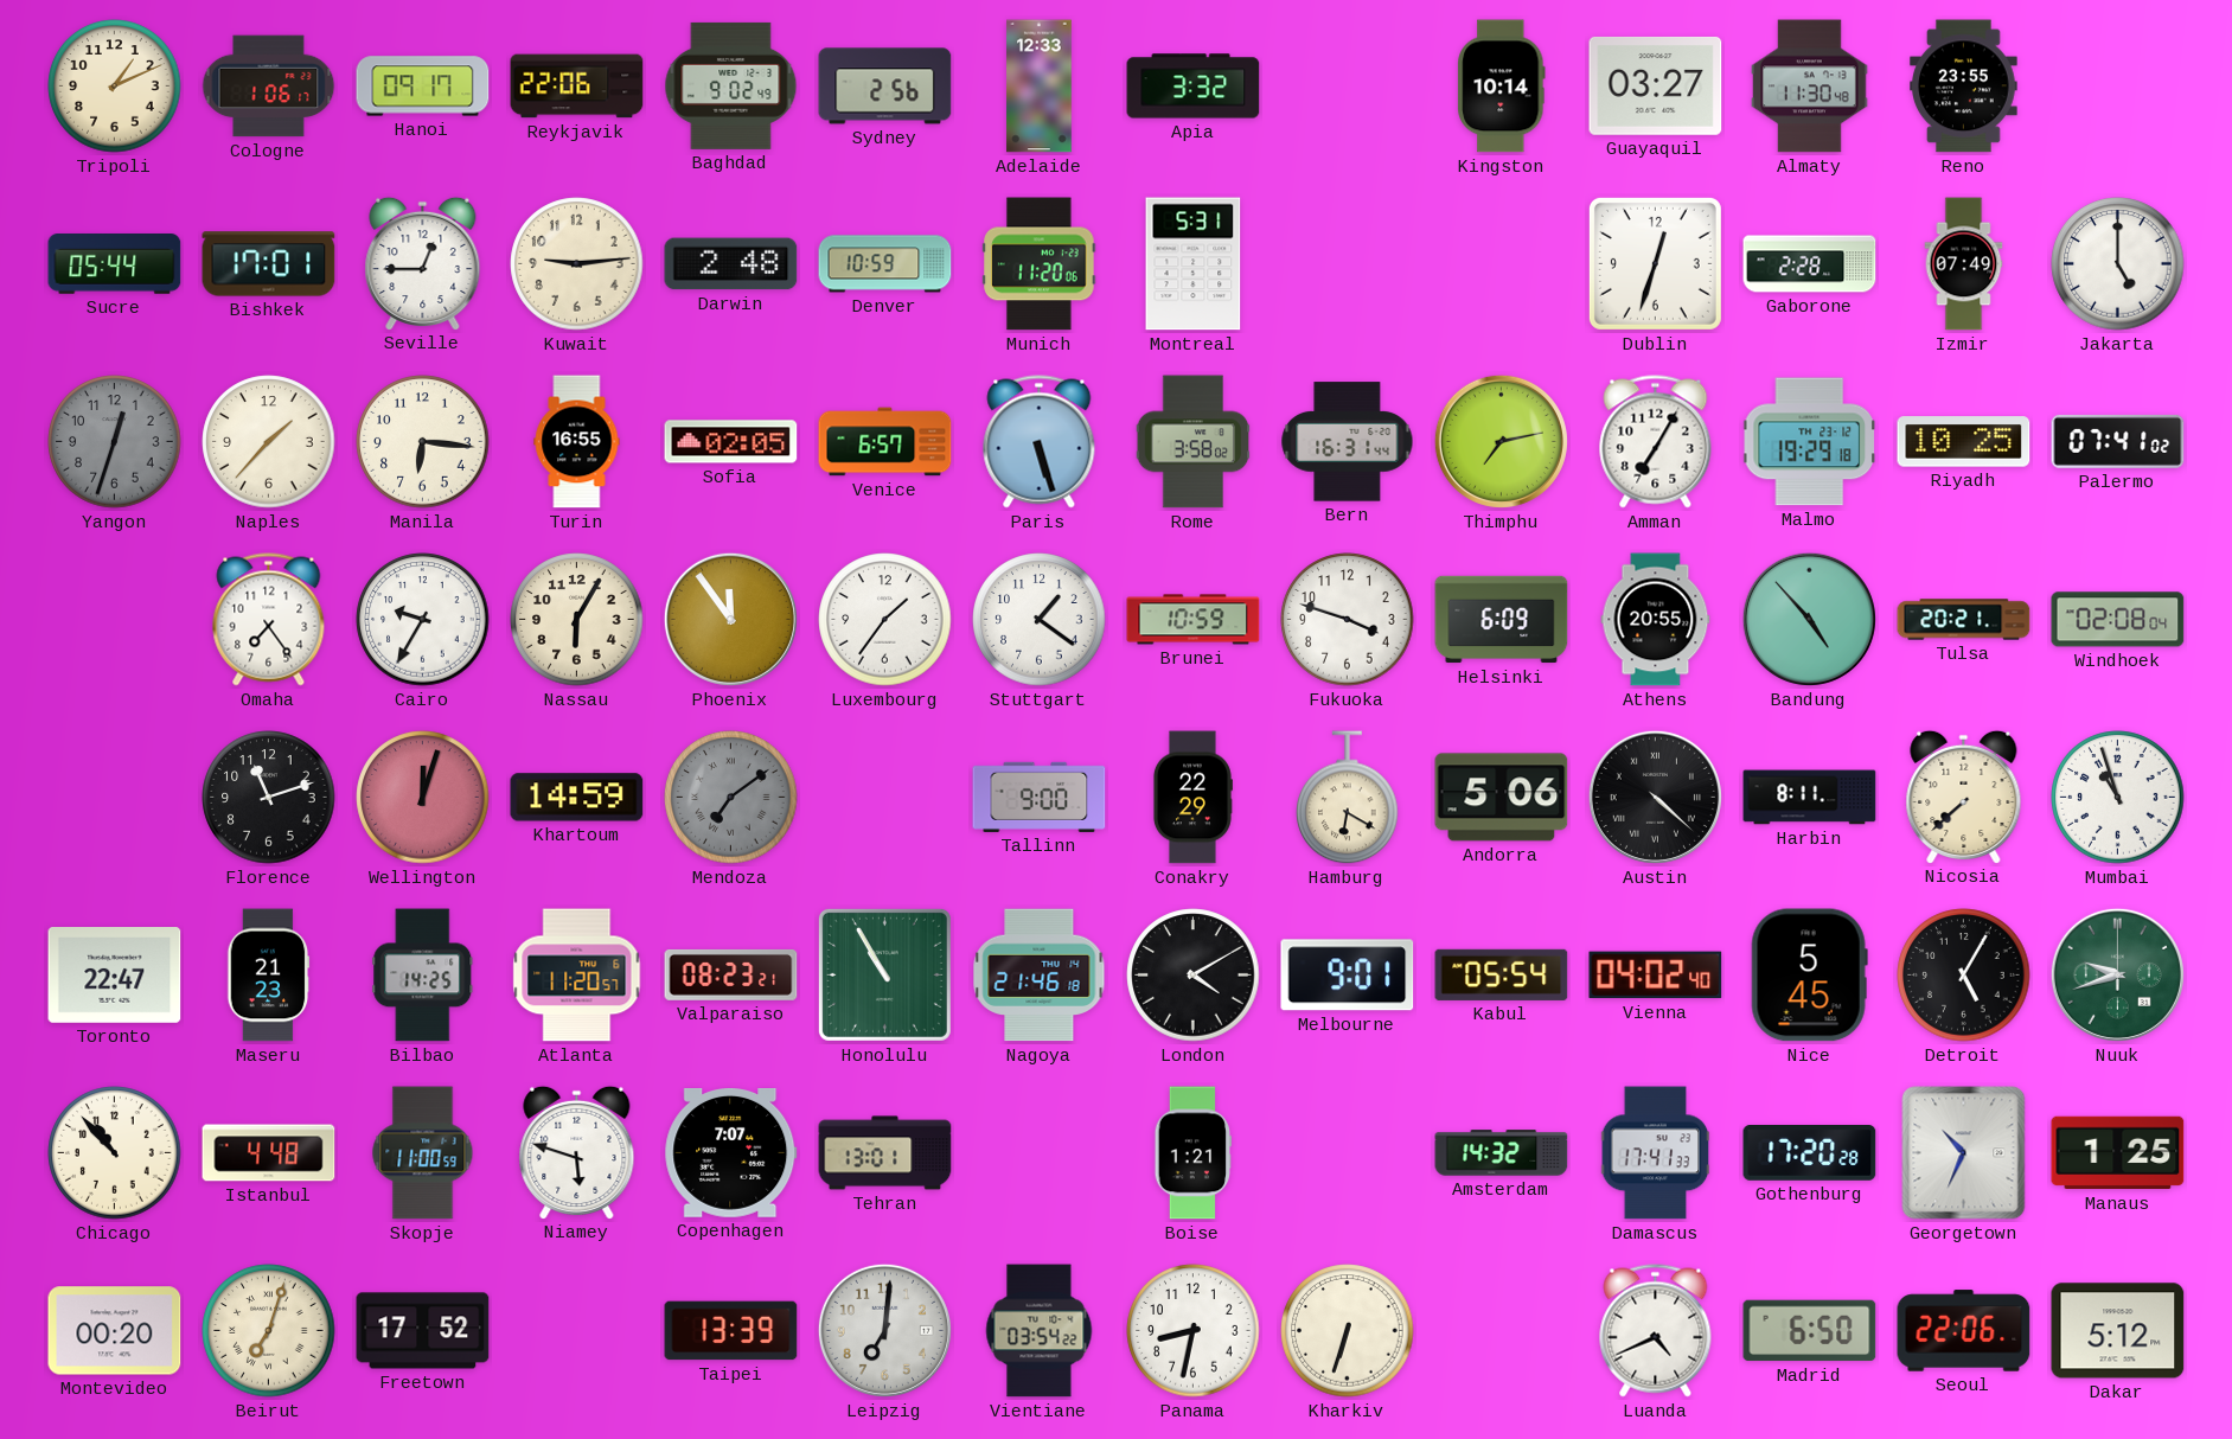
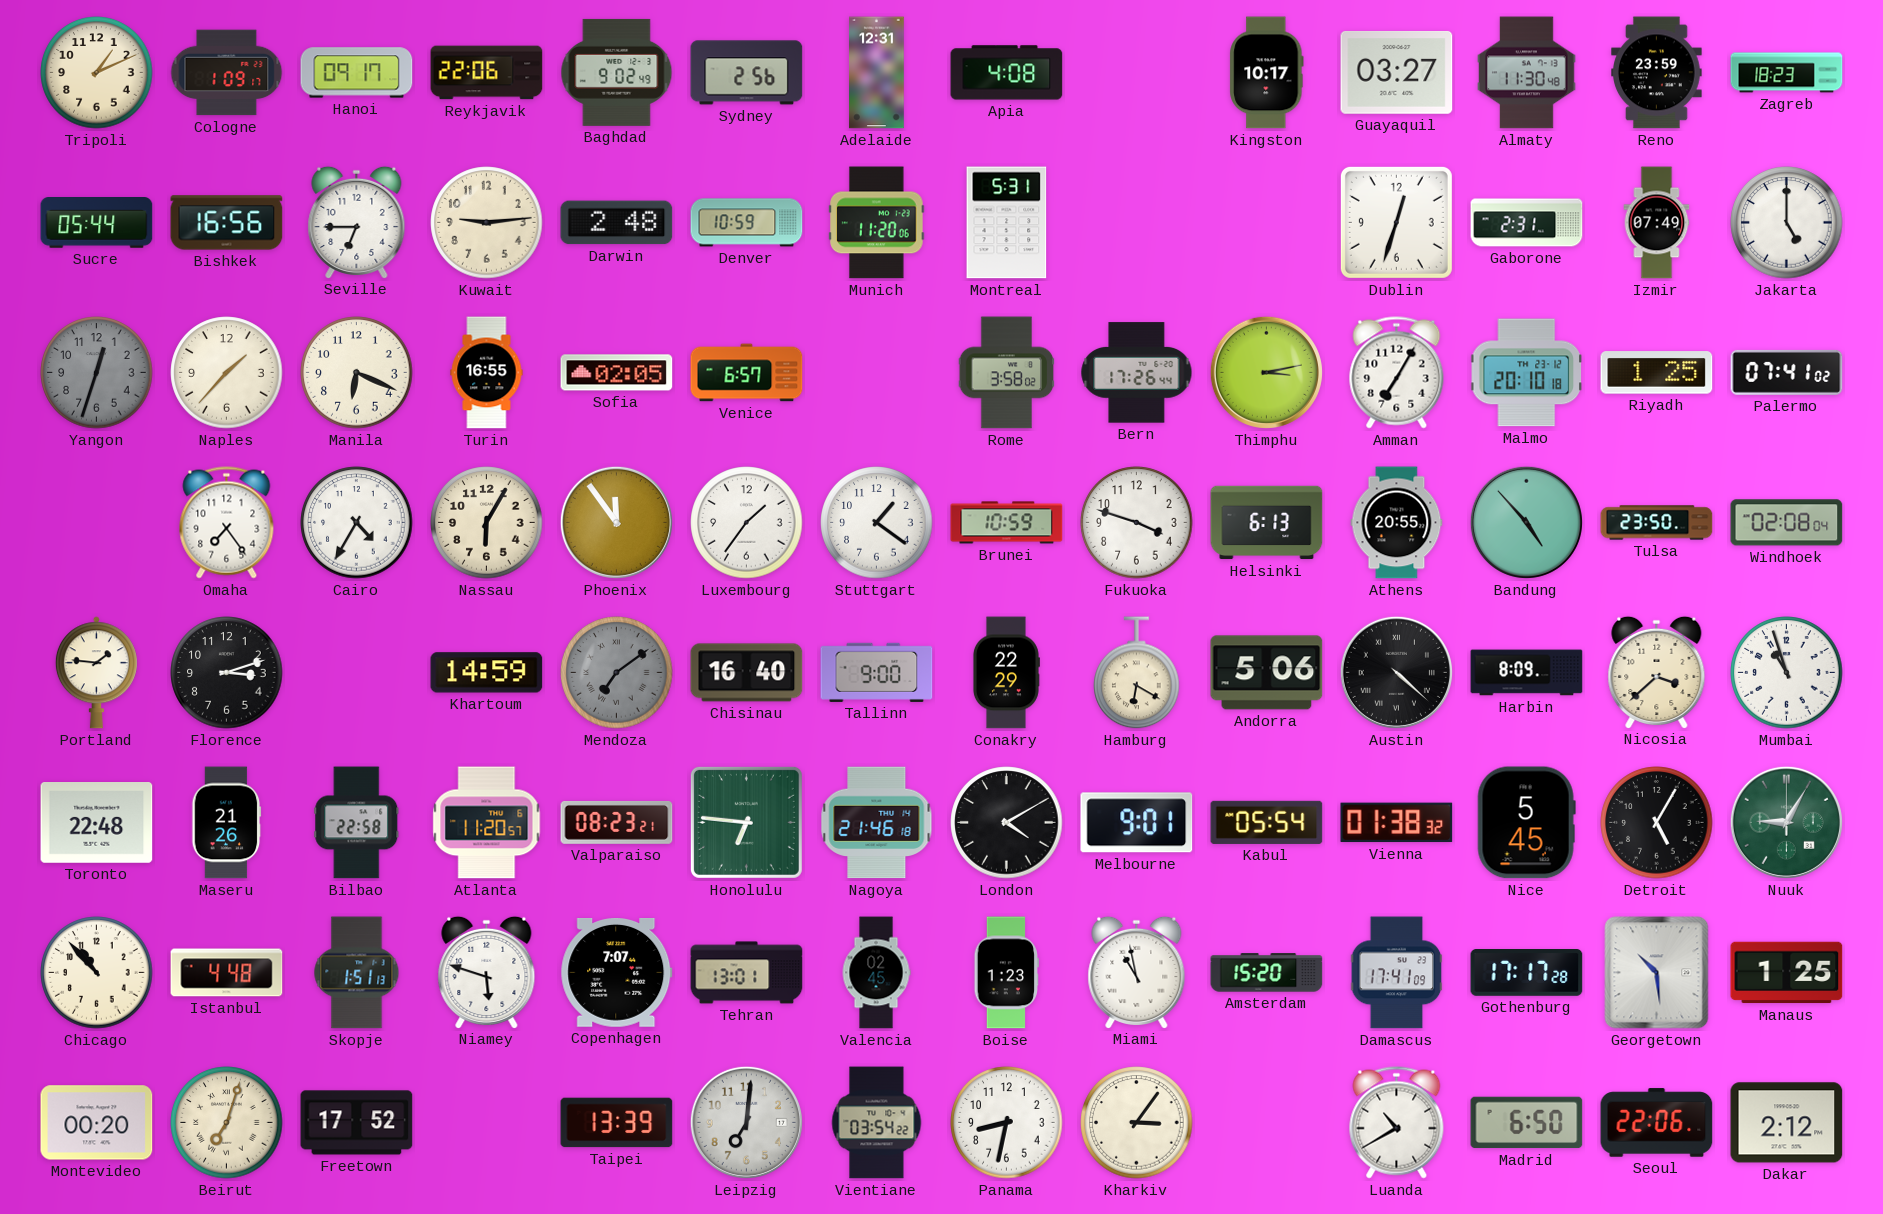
Cologne: 1:06 -> 1:09
Adelaide: 12:33 -> 12:31
Apia: 3:32 -> 4:08
Kingston: 10:14 -> 10:17
Reno: 23:55 -> 23:59
Zagreb: none -> 18:23
Bishkek: 17:01 -> 16:56
Seville: 12:45 -> 6:45
Gaborone: 2:28 -> 2:31
Manila: 6:16 -> 6:19
Paris: 5:27 -> none
Bern: 16:31 -> 17:26
Thimphu: 7:13 -> 3:13
Malmo: 19:29 -> 20:10
Riyadh: 10:25 -> 1:25
Cairo: 9:35 -> 4:35
Helsinki: 6:09 -> 6:13
Tulsa: 20:21 -> 23:50
Portland: none -> 1:46
Florence: 11:12 -> 3:12
Wellington: 12:03 -> none
Chisinau: none -> 16:40
Harbin: 8:11 -> 8:09
Nicosia: 7:38 -> 3:38
Toronto: 22:47 -> 22:48
Maseru: 21:23 -> 21:26
Bilbao: 14:25 -> 22:58
Honolulu: 10:55 -> 6:46
Vienna: 04:02 -> 01:38
Nuuk: 9:42 -> 9:05
Skopje: 11:00 -> 1:51
Valencia: none -> 02:45
Boise: 1:21 -> 1:23
Miami: none -> 10:58
Amsterdam: 14:32 -> 15:20
Damascus: 17:41:33 -> 17:41:09
Gothenburg: 17:20 -> 17:17
Georgetown: 10:34 -> 10:29
Kharkiv: 6:33 -> 3:06
Luanda: 4:41 -> 10:40
Dakar: 5:12 -> 2:12
